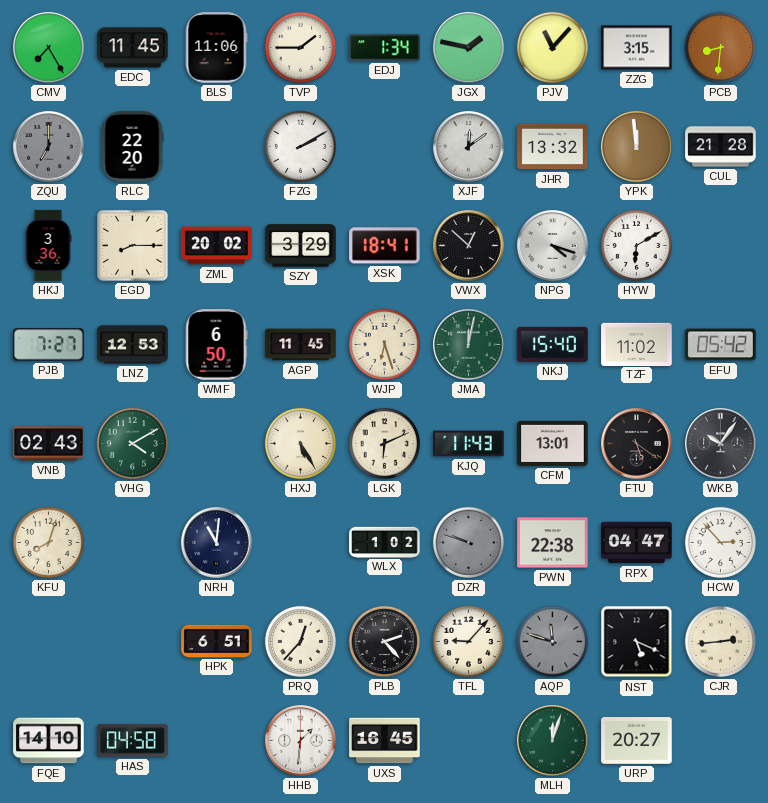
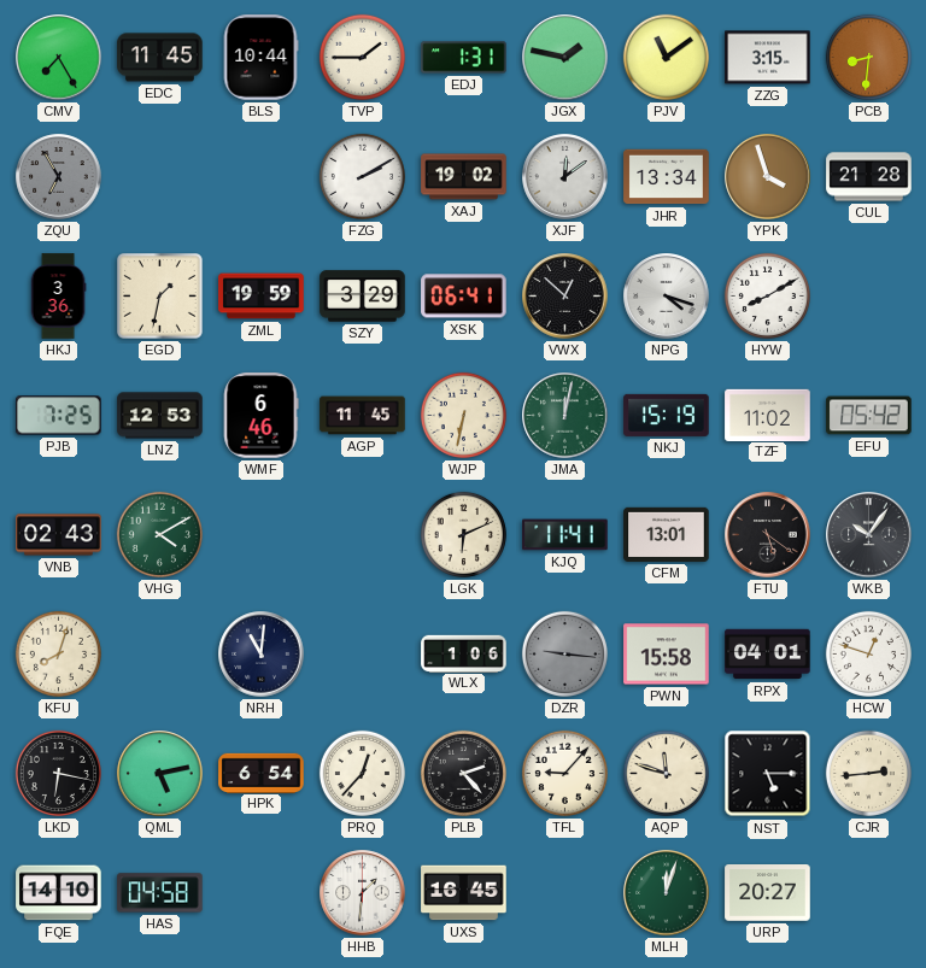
BLS: 11:06 -> 10:44
EDJ: 1:34 -> 1:31
PJV: 11:07 -> 11:09
ZQU: 7:00 -> 6:55
RLC: 22:20 -> none
XAJ: none -> 19:02
JHR: 13:32 -> 13:34
YPK: 11:59 -> 3:57
EGD: 8:15 -> 1:32
ZML: 20:02 -> 19:59
XSK: 18:41 -> 06:41
HYW: 6:10 -> 8:10
PJB: 7:27 -> 7:25
WMF: 6:50 -> 6:46
WJP: 6:27 -> 6:32
NKJ: 15:40 -> 15:19
HXJ: 5:25 -> none
KJQ: 11:43 -> 11:41
WLX: 1:02 -> 1:06
DZR: 9:48 -> 9:16
PWN: 22:38 -> 15:58
RPX: 04:47 -> 04:01
HCW: 2:53 -> 12:48
LKD: none -> 6:17
QML: none -> 5:13
HPK: 6:51 -> 6:54
AQP dial: grey -> cream
NST: 5:19 -> 5:15
